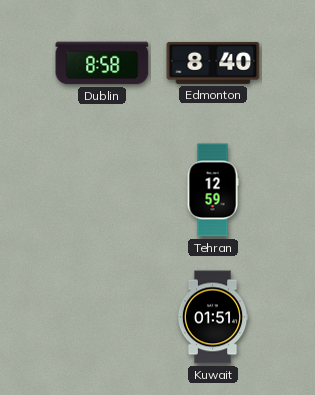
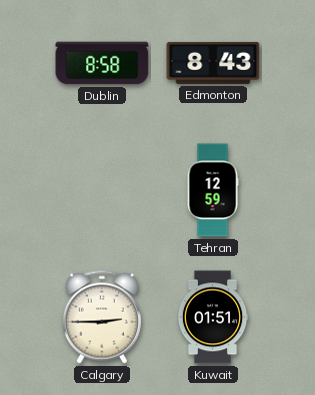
Edmonton: 8:40 -> 8:43
Calgary: none -> 2:45
